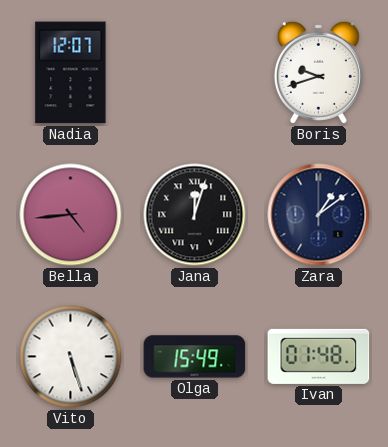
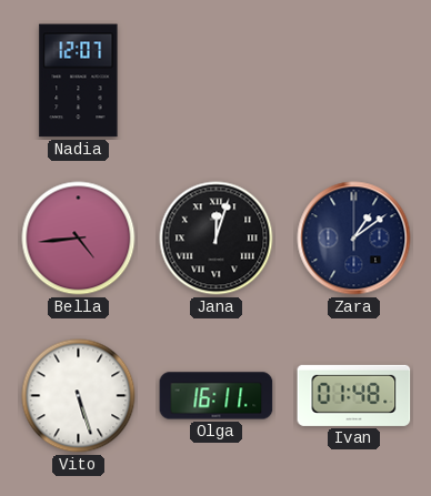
Boris: 9:42 -> none
Olga: 15:49 -> 16:11
